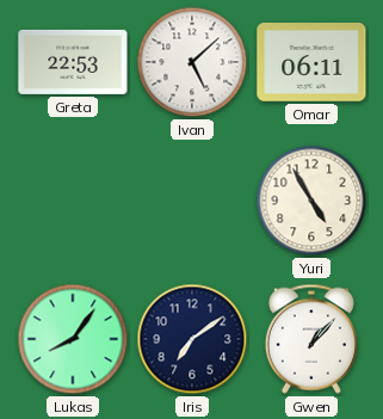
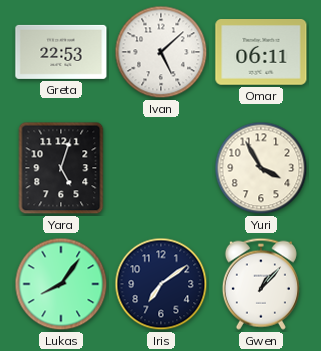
Yara: none -> 5:03
Yuri: 4:55 -> 3:55
